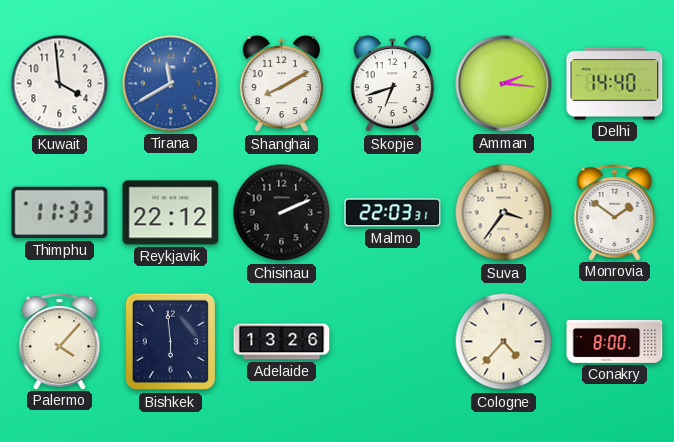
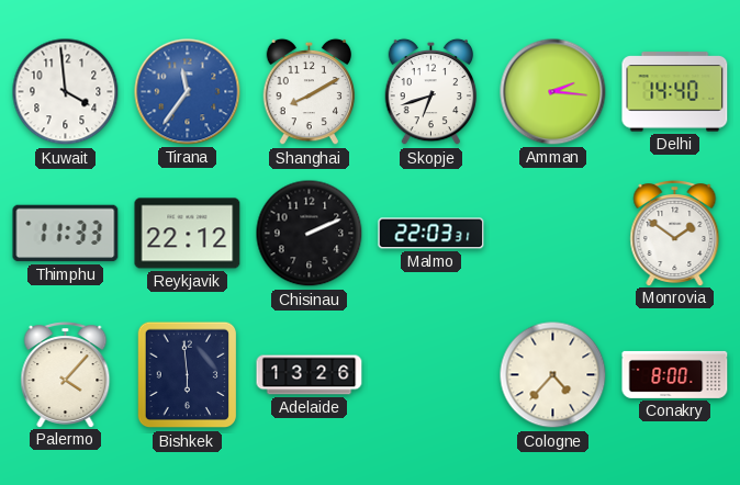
Tirana: 11:40 -> 11:36
Suva: 3:36 -> none
